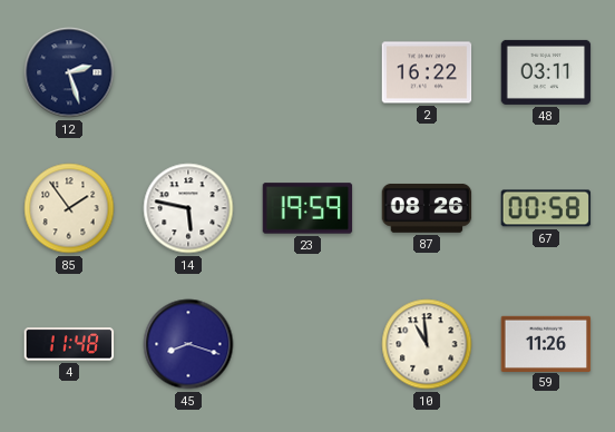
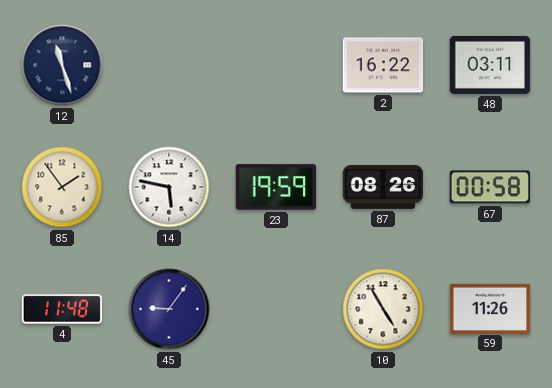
12: 2:27 -> 11:27
45: 8:18 -> 9:06
10: 10:59 -> 4:55
